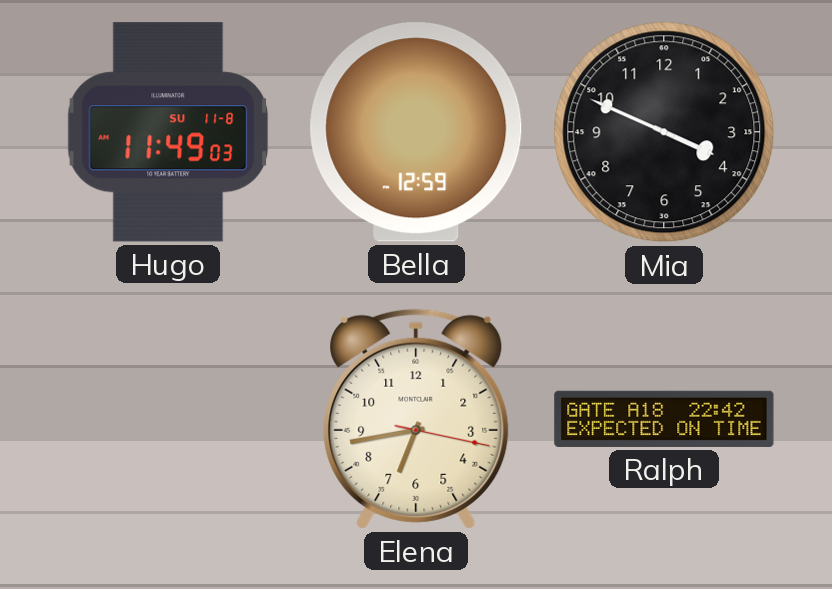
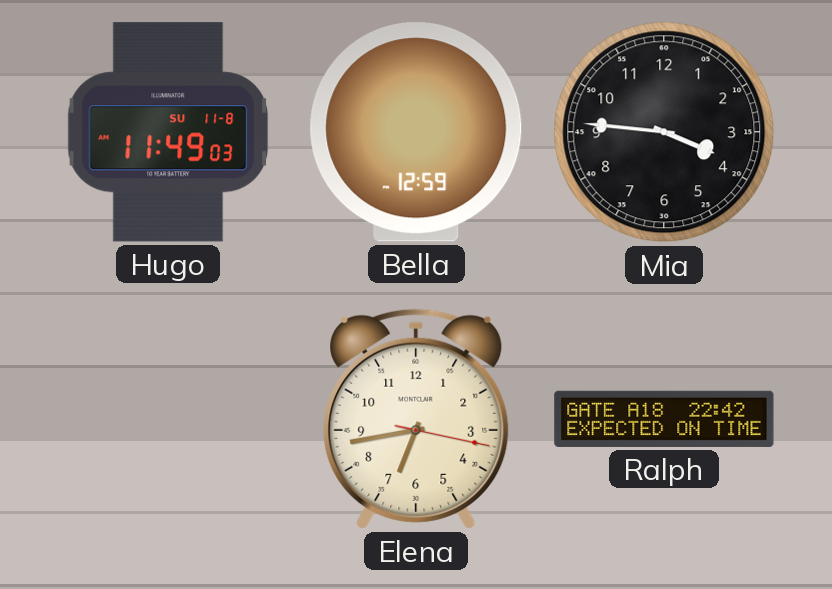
Mia: 3:49 -> 3:46
